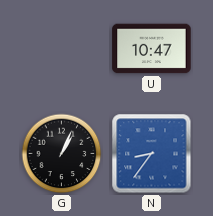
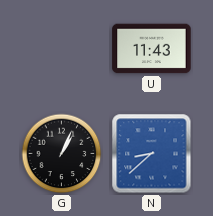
U: 10:47 -> 11:43
N: 8:36 -> 8:38
